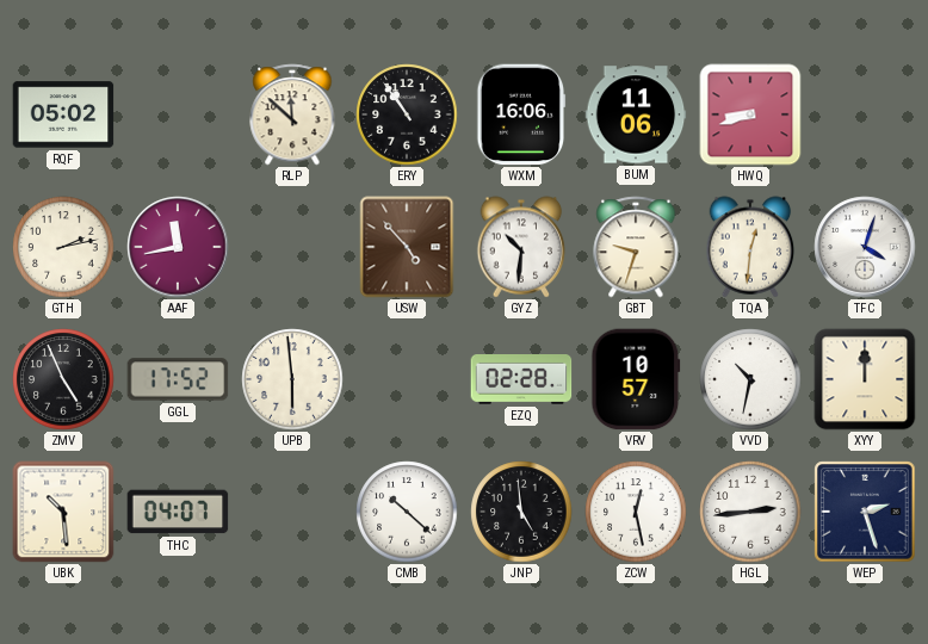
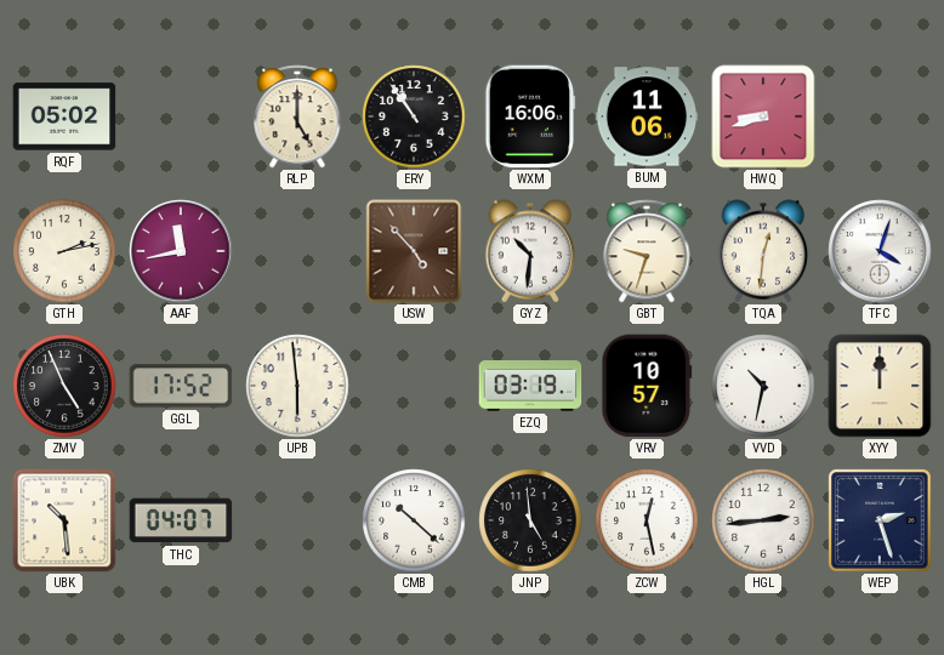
RLP: 11:52 -> 5:00
EZQ: 02:28 -> 03:19
